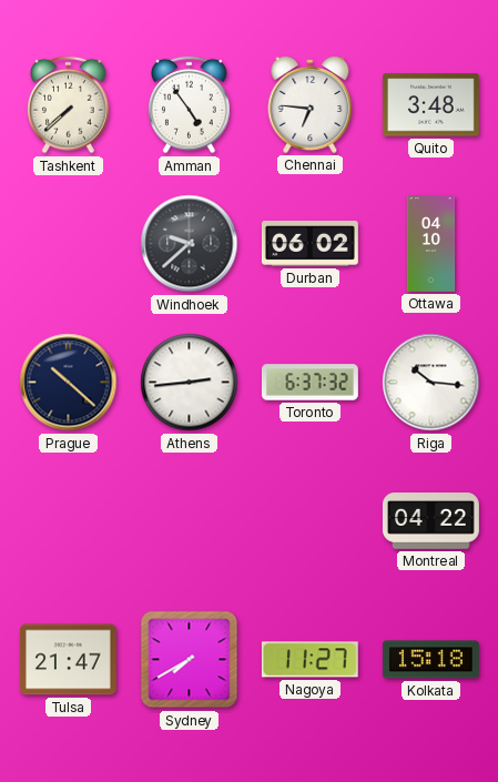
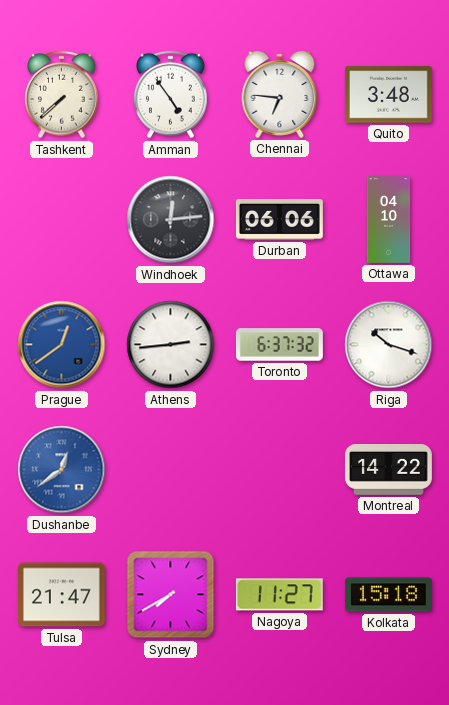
Windhoek: 9:38 -> 12:14
Durban: 06:02 -> 06:06
Prague: 10:22 -> 12:39
Prague dial: navy -> blue
Riga: 10:16 -> 10:18
Dushanbe: none -> 12:39
Montreal: 04:22 -> 14:22
